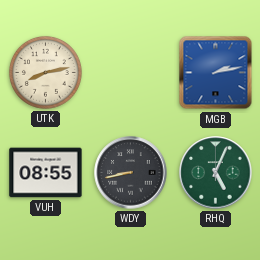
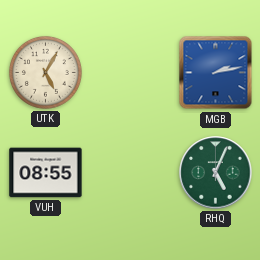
UTK: 8:13 -> 5:05
WDY: 8:43 -> none
